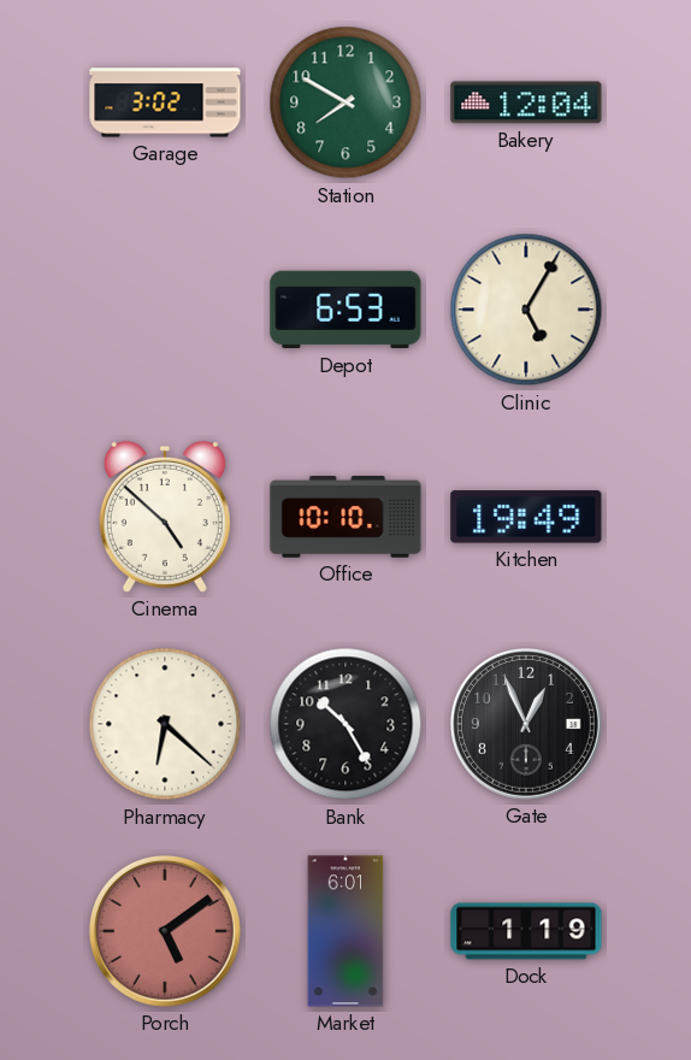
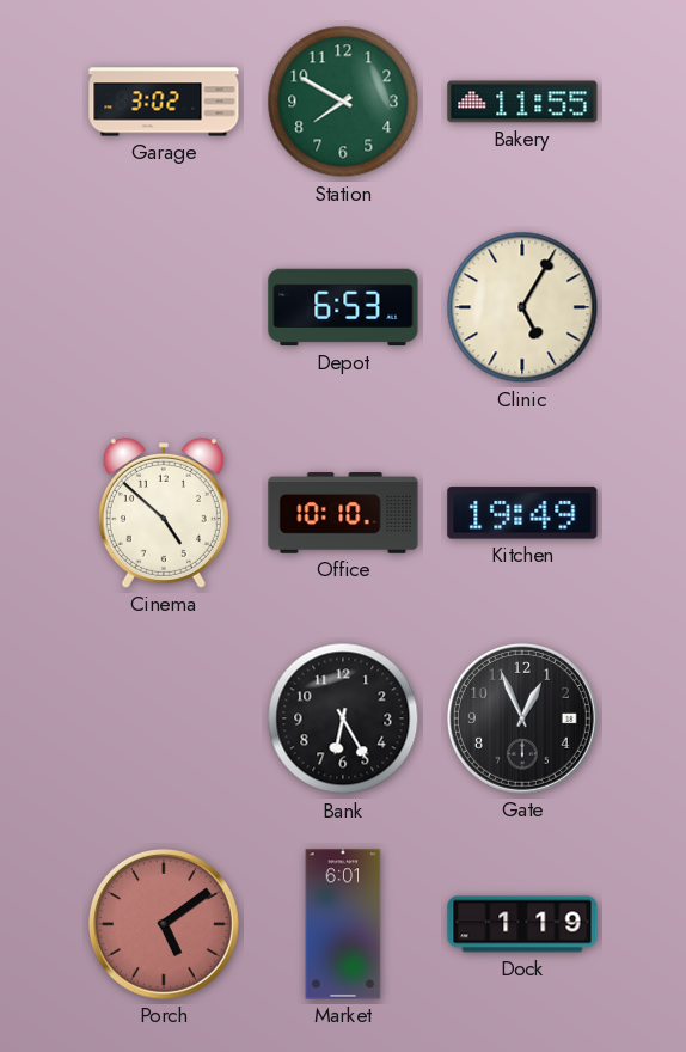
Bakery: 12:04 -> 11:55
Pharmacy: 6:22 -> none
Bank: 10:25 -> 6:25
